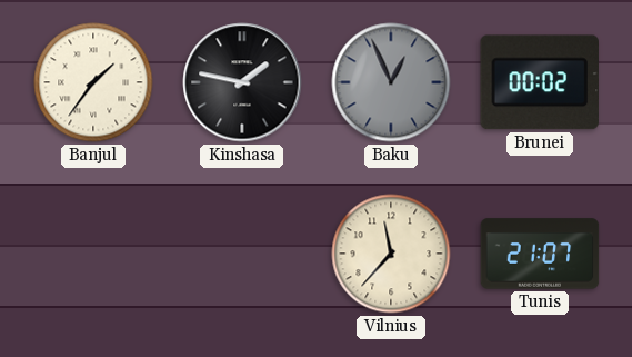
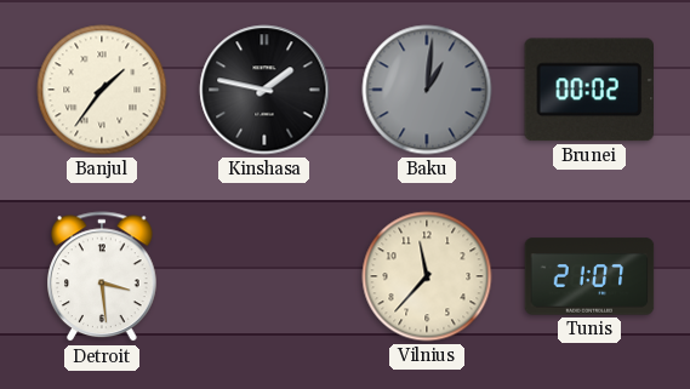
Baku: 12:56 -> 1:01
Detroit: none -> 3:29
